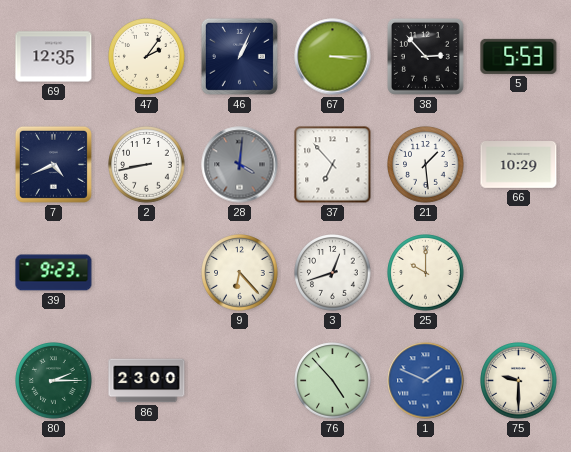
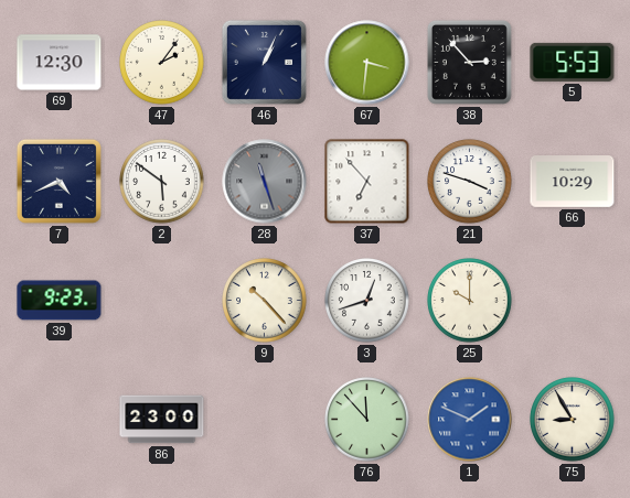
69: 12:35 -> 12:30
67: 3:15 -> 3:31
2: 8:43 -> 5:51
28: 4:01 -> 11:27
21: 1:29 -> 3:48
9: 6:23 -> 10:23
80: 2:15 -> none
76: 4:53 -> 11:53
75: 9:30 -> 8:55
